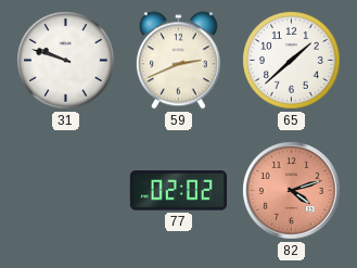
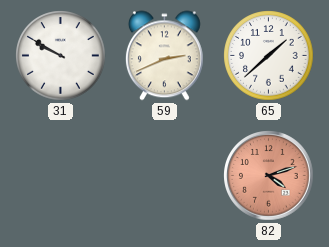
31: 9:48 -> 9:50
77: 02:02 -> none
